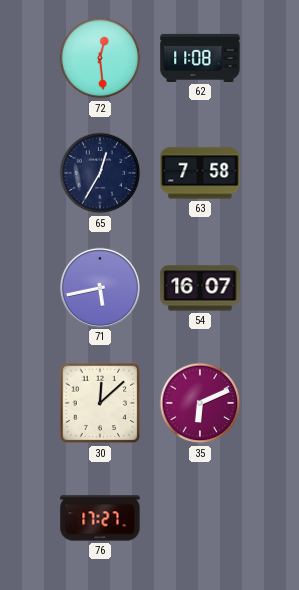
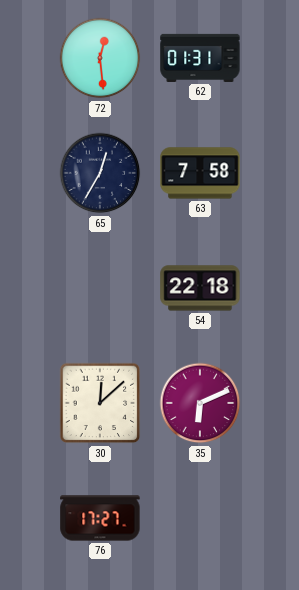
62: 11:08 -> 01:31
71: 5:43 -> none
54: 16:07 -> 22:18
